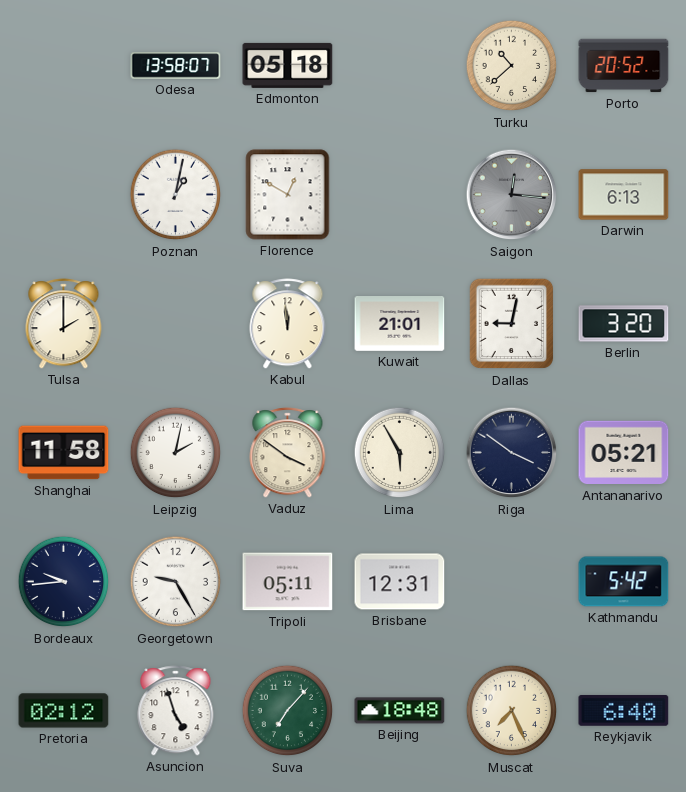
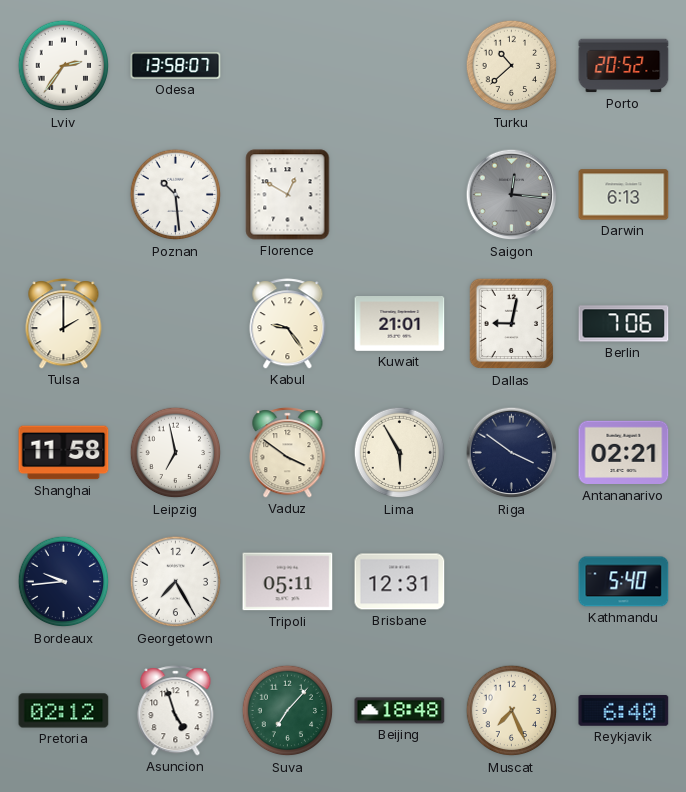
Lviv: none -> 2:36
Edmonton: 05:18 -> none
Poznan: 1:02 -> 10:29
Kabul: 11:59 -> 9:24
Berlin: 3:20 -> 7:06
Leipzig: 2:02 -> 6:58
Antananarivo: 05:21 -> 02:21
Georgetown: 9:25 -> 7:25
Kathmandu: 5:42 -> 5:40
